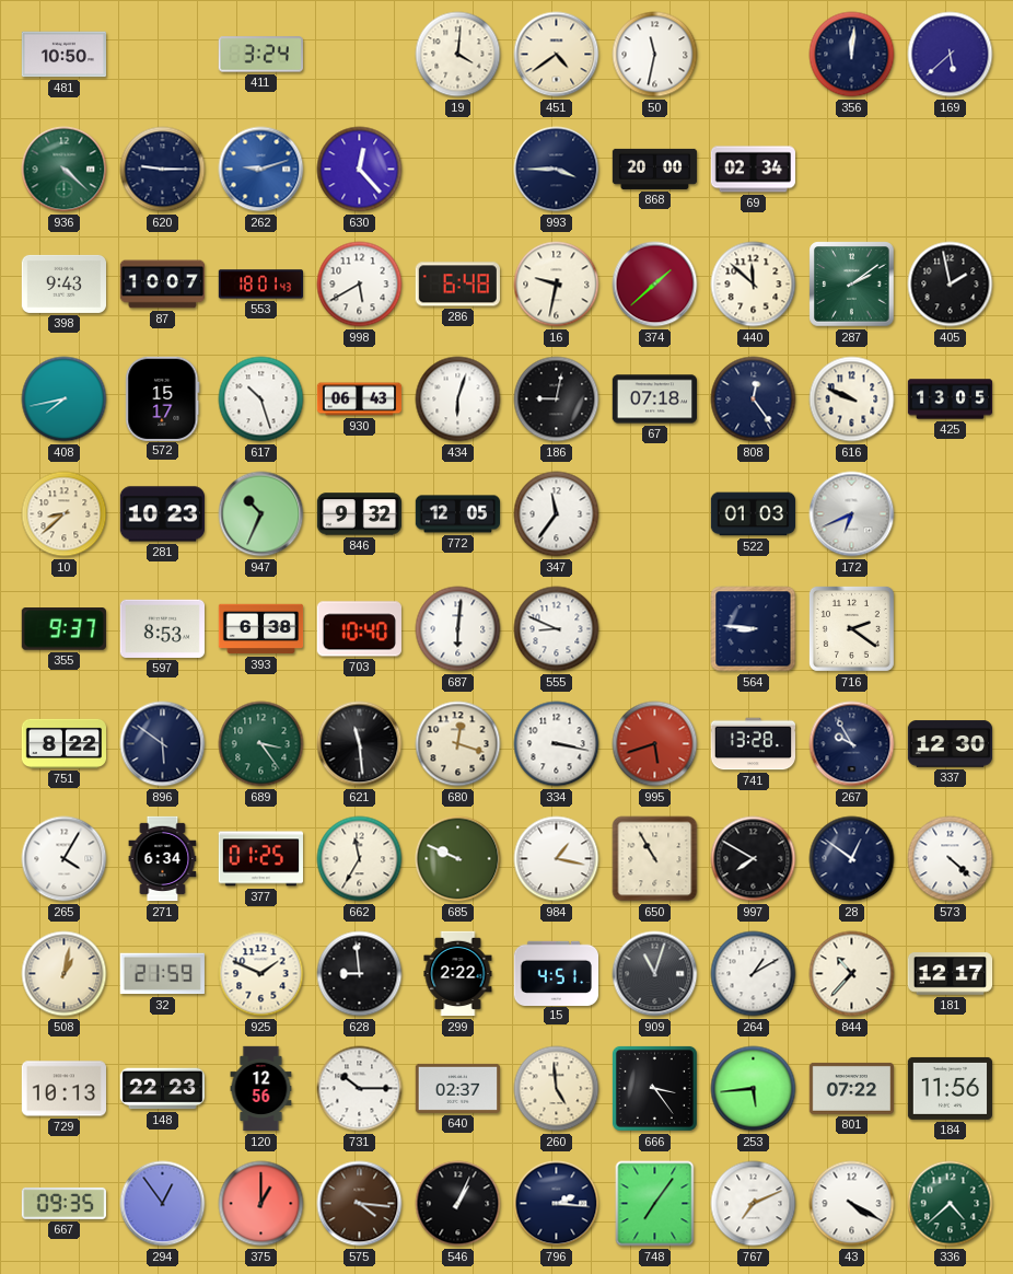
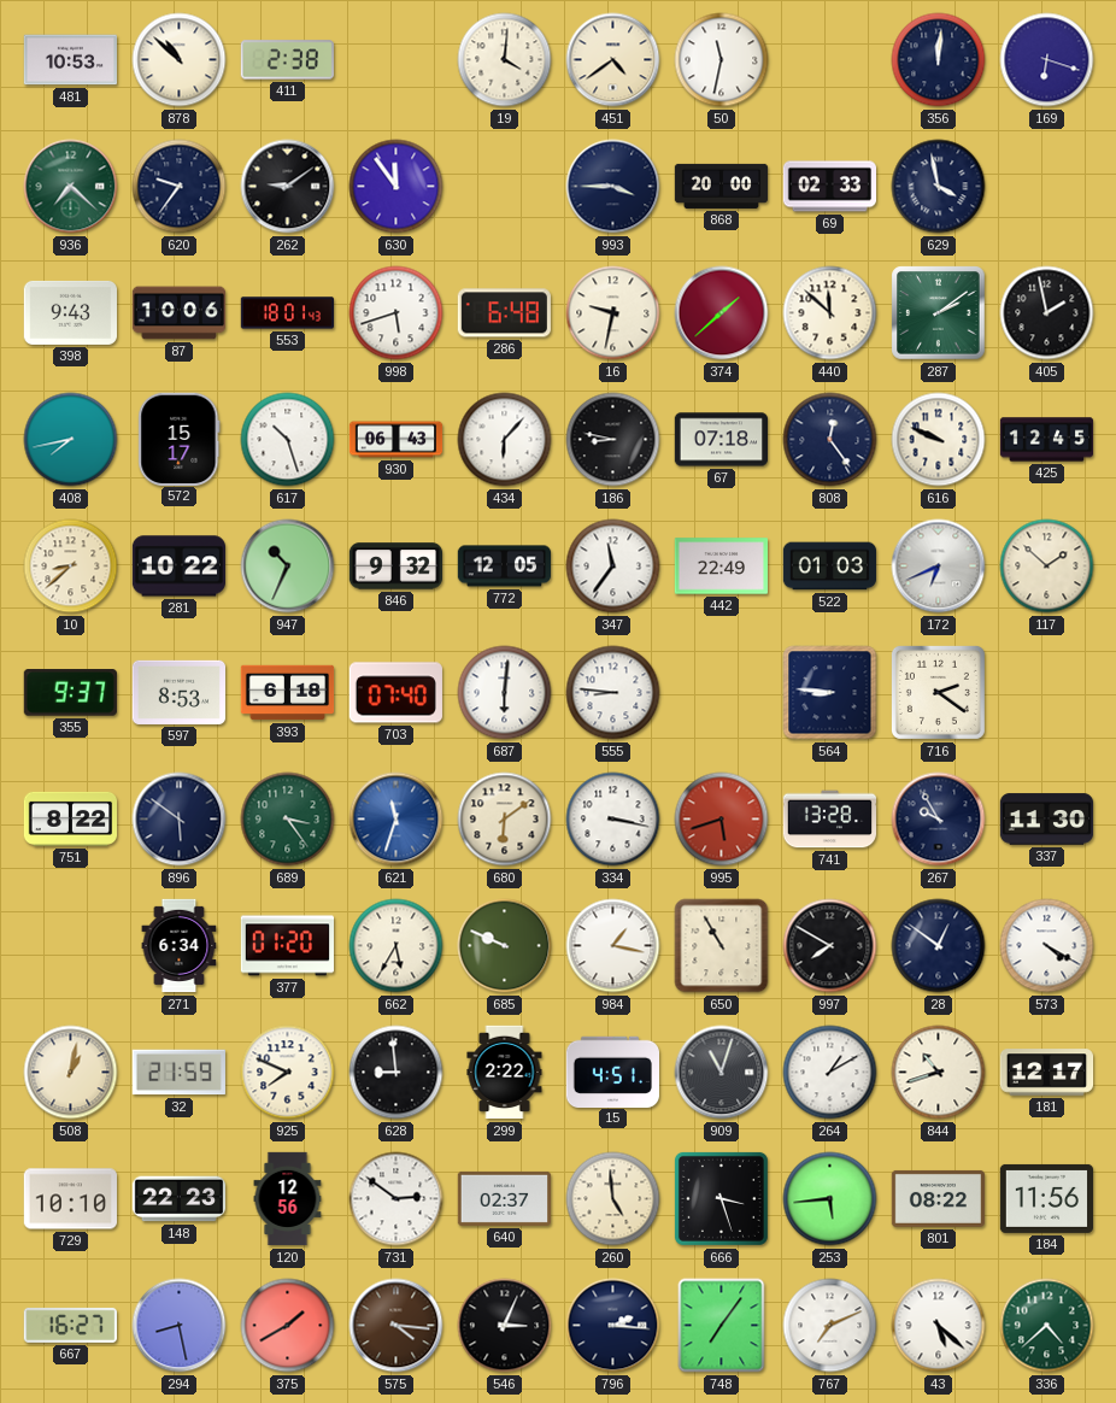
481: 10:50 -> 10:53
878: none -> 10:52
411: 3:24 -> 2:38
169: 5:38 -> 6:18
936: 4:22 -> 7:22
620: 9:15 -> 9:36
262: 9:12 -> 9:09
262 dial: blue -> black
630: 12:23 -> 11:54
69: 02:34 -> 02:33
629: none -> 3:58
87: 10:07 -> 10:06
998: 5:40 -> 5:42
434: 6:03 -> 6:07
186: 9:02 -> 8:47
425: 13:05 -> 12:45
281: 10:23 -> 10:22
442: none -> 22:49
117: none -> 1:52
393: 6:38 -> 6:18
703: 10:40 -> 07:40
555: 8:49 -> 8:46
621: 11:29 -> 11:33
621 dial: black -> blue
680: 12:18 -> 6:09
337: 12:30 -> 11:30
265: 4:05 -> none
377: 01:25 -> 01:20
662: 11:35 -> 5:35
573: 4:22 -> 4:20
925: 1:49 -> 7:49
844: 10:37 -> 10:42
729: 10:13 -> 10:10
731: 10:15 -> 2:51
666: 3:24 -> 3:27
801: 07:22 -> 08:22
667: 09:35 -> 16:27
294: 12:54 -> 8:28
375: 1:00 -> 1:40
546: 1:04 -> 3:04
43: 4:20 -> 5:22
